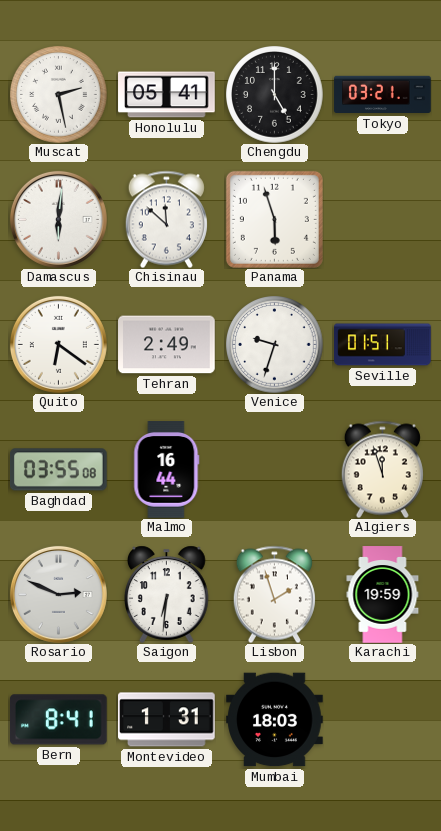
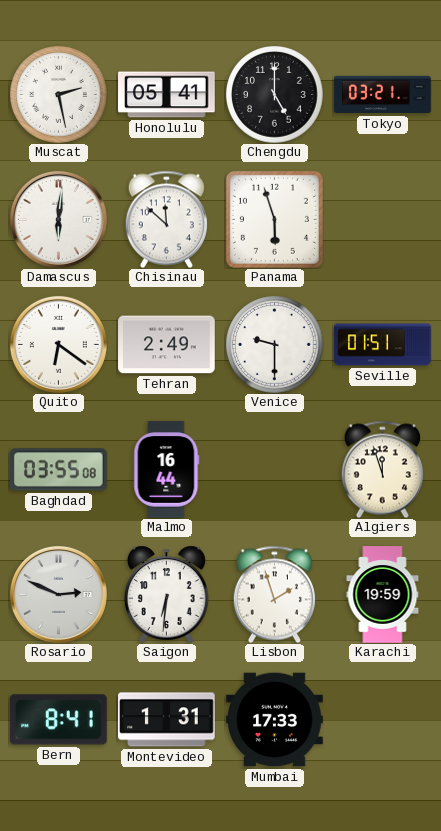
Venice: 9:33 -> 9:30
Mumbai: 18:03 -> 17:33
